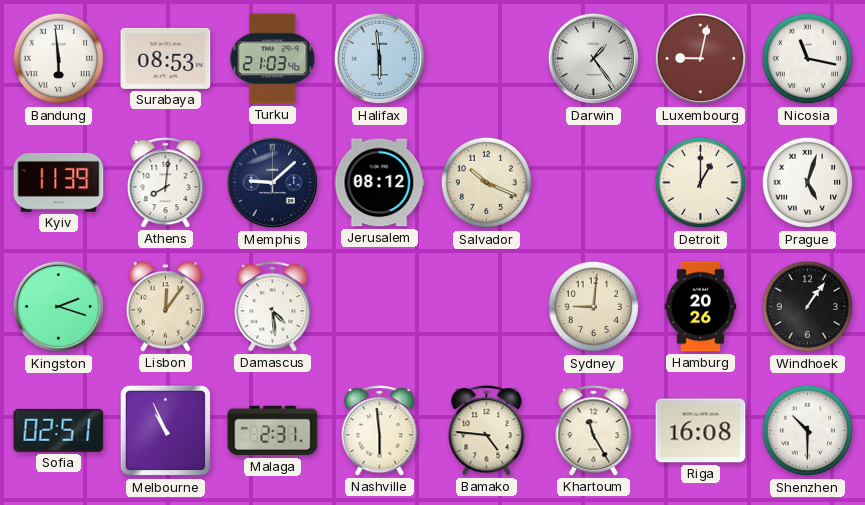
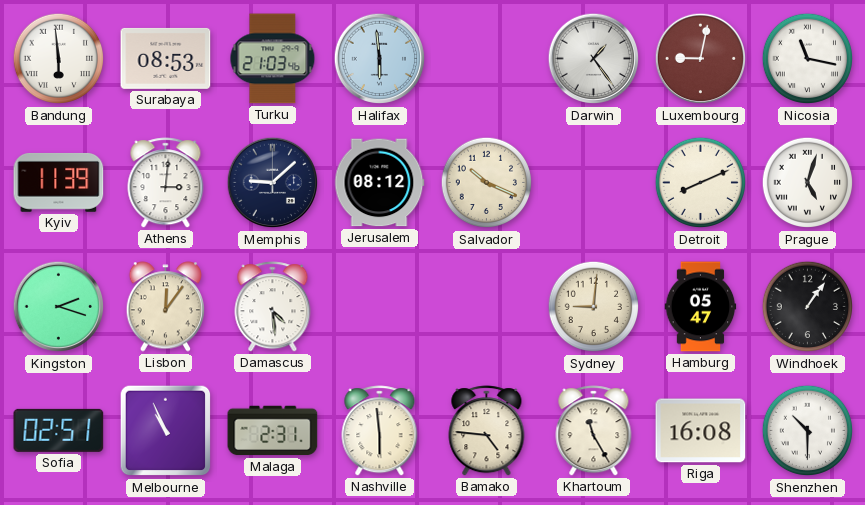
Athens: 8:01 -> 3:01
Detroit: 1:00 -> 8:11
Hamburg: 20:26 -> 05:47
